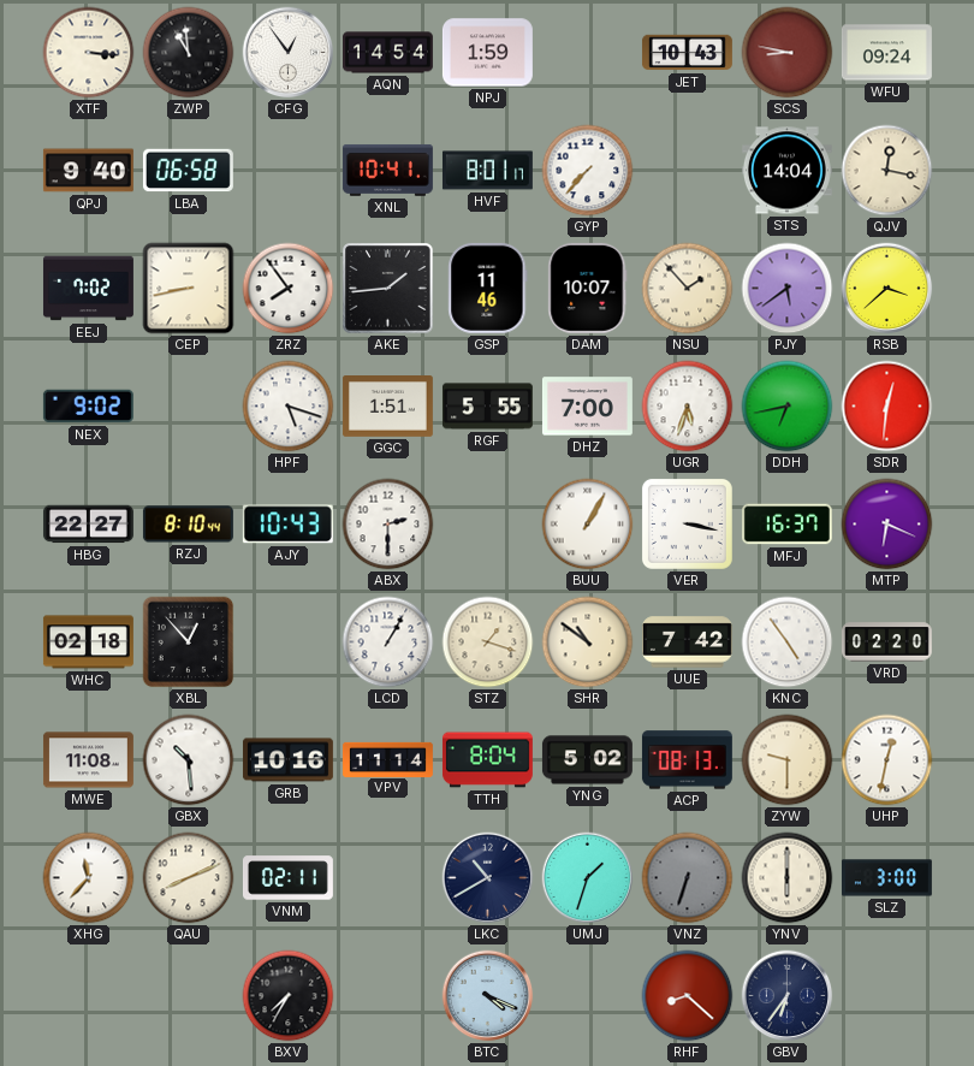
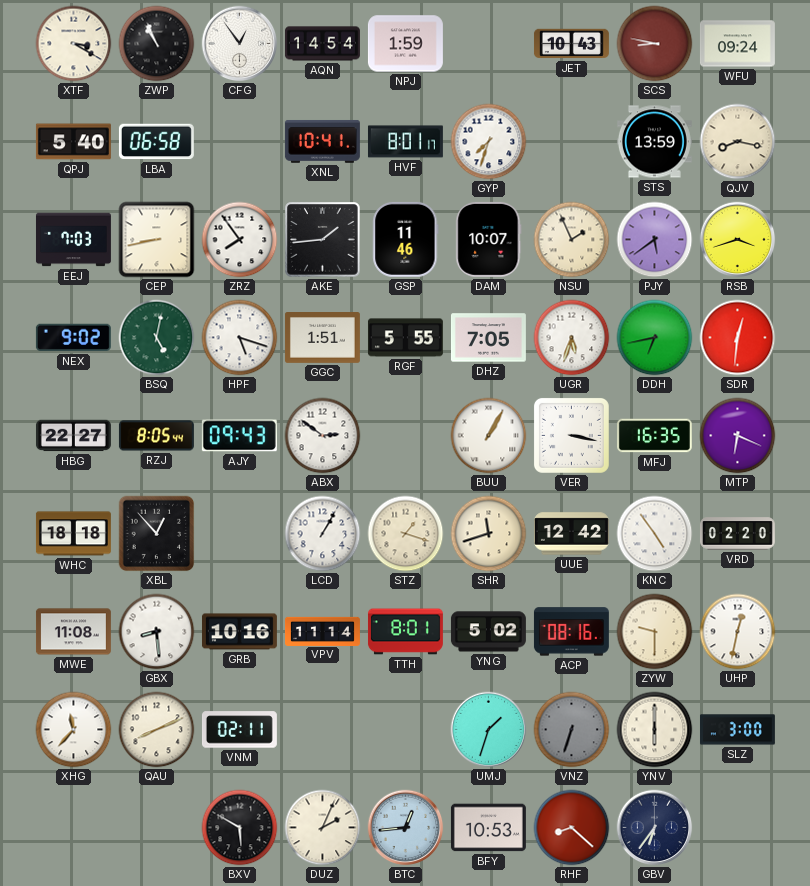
XTF: 3:16 -> 3:20
ZWP: 10:59 -> 10:56
QPJ: 9:40 -> 5:40
GYP: 7:37 -> 7:33
STS: 14:04 -> 13:59
QJV: 12:17 -> 8:17
EEJ: 7:02 -> 7:03
NSU: 1:53 -> 1:56
RSB: 3:38 -> 3:42
BSQ: none -> 5:02
DHZ: 7:00 -> 7:05
RZJ: 8:10 -> 8:05
AJY: 10:43 -> 09:43
ABX: 2:30 -> 2:51
MFJ: 16:37 -> 16:35
WHC: 02:18 -> 18:18
SHR: 10:51 -> 11:42
UUE: 7:42 -> 12:42
GBX: 10:29 -> 8:29
TTH: 8:04 -> 8:01
ACP: 08:13 -> 08:16
LKC: 10:40 -> none
BXV: 7:35 -> 5:50
DUZ: none -> 2:04
BTC: 4:19 -> 12:44
BFY: none -> 10:53
